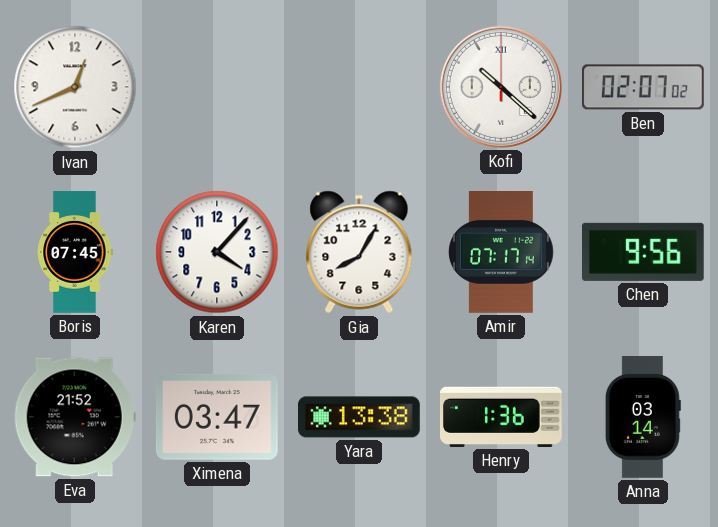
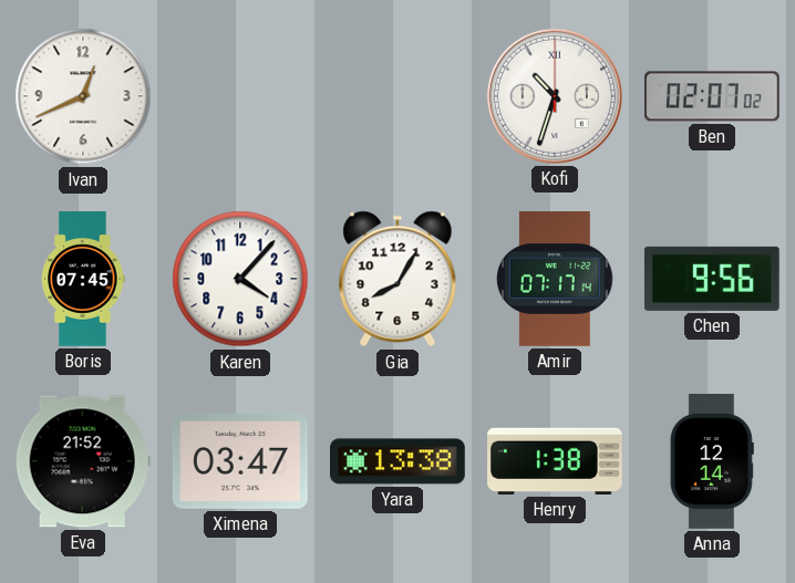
Kofi: 10:22 -> 10:33
Henry: 1:36 -> 1:38
Anna: 03:14 -> 12:14
